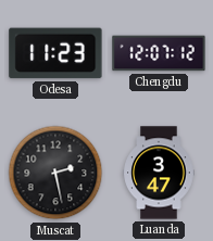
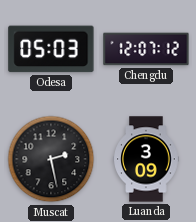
Odesa: 11:23 -> 05:03
Luanda: 3:47 -> 3:09
